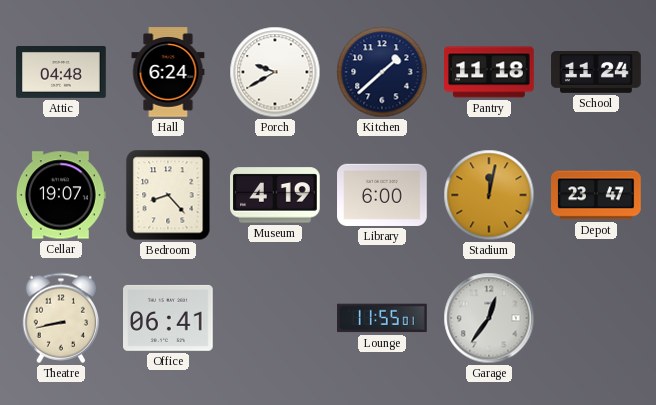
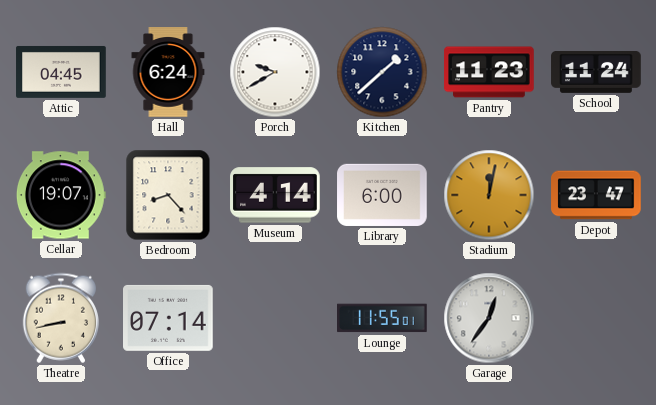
Attic: 04:48 -> 04:45
Pantry: 11:18 -> 11:23
Museum: 4:19 -> 4:14
Office: 06:41 -> 07:14
